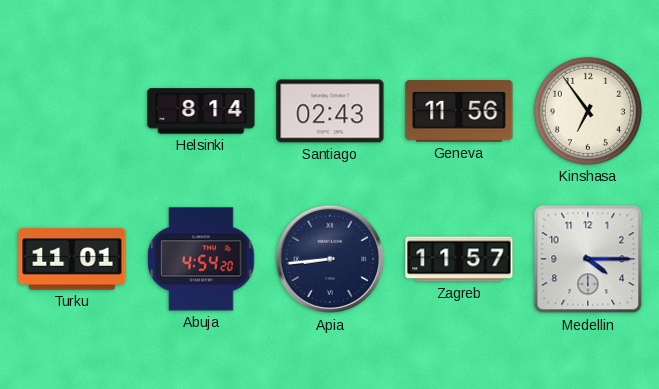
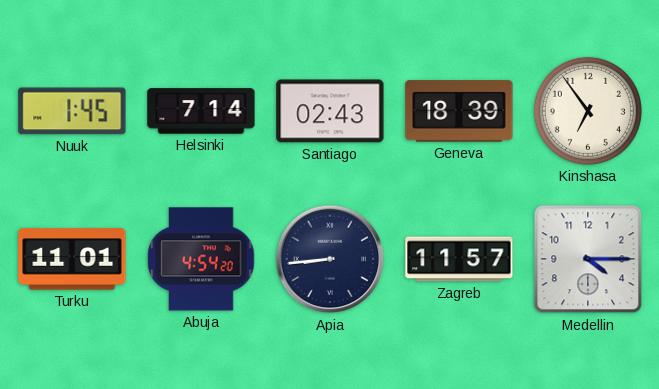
Nuuk: none -> 1:45
Helsinki: 8:14 -> 7:14
Geneva: 11:56 -> 18:39
